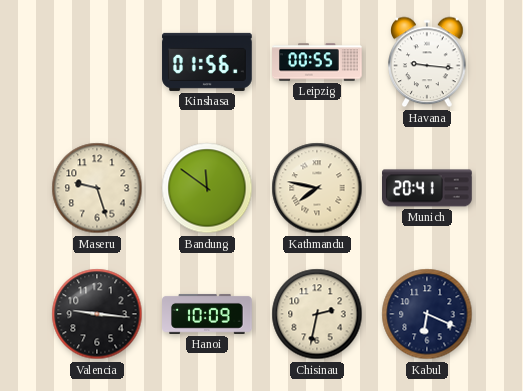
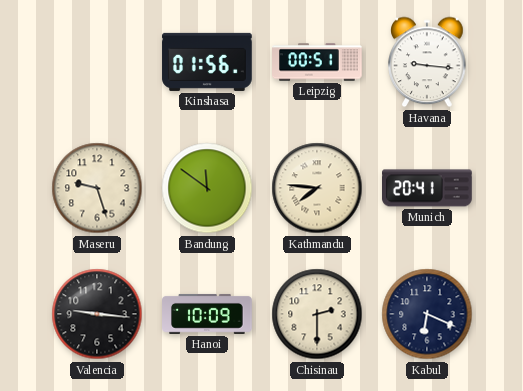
Leipzig: 00:55 -> 00:51
Kathmandu: 7:47 -> 7:46
Chisinau: 2:32 -> 2:30
